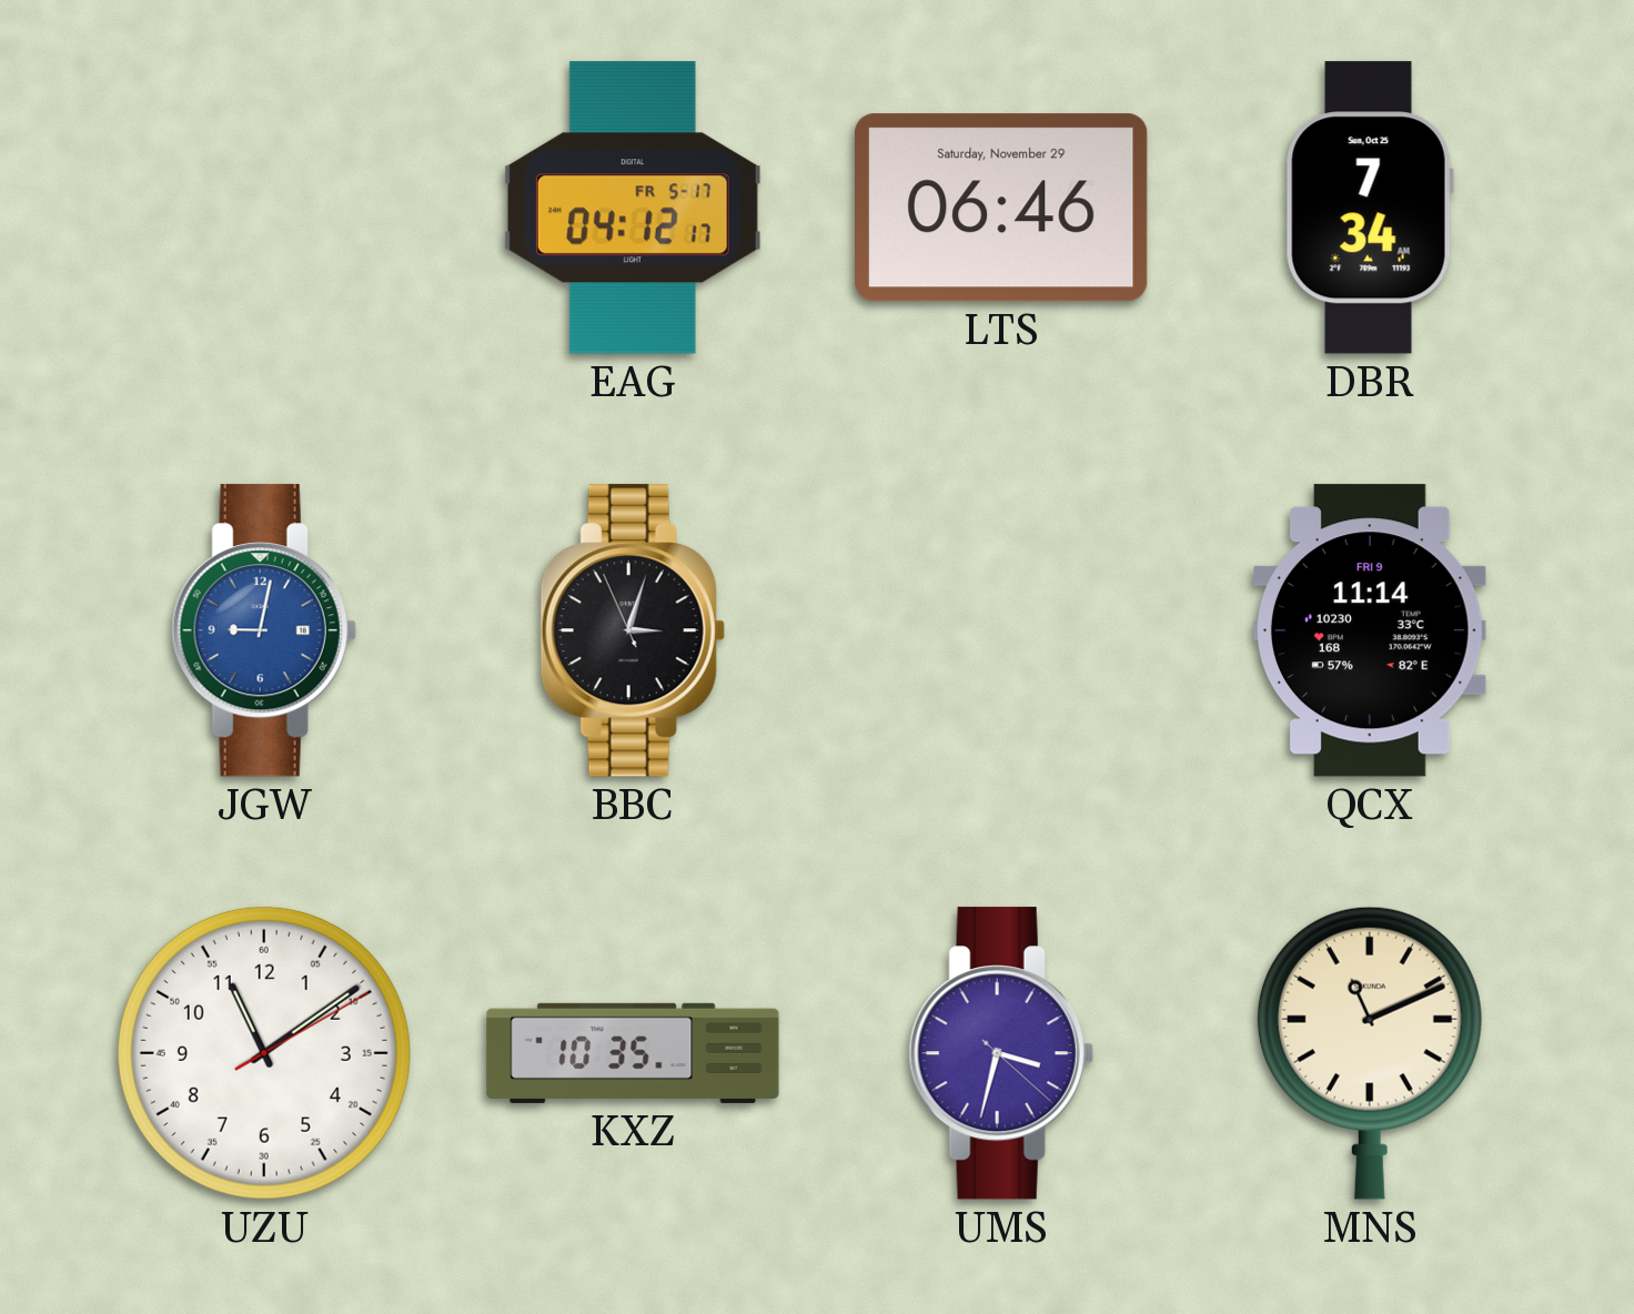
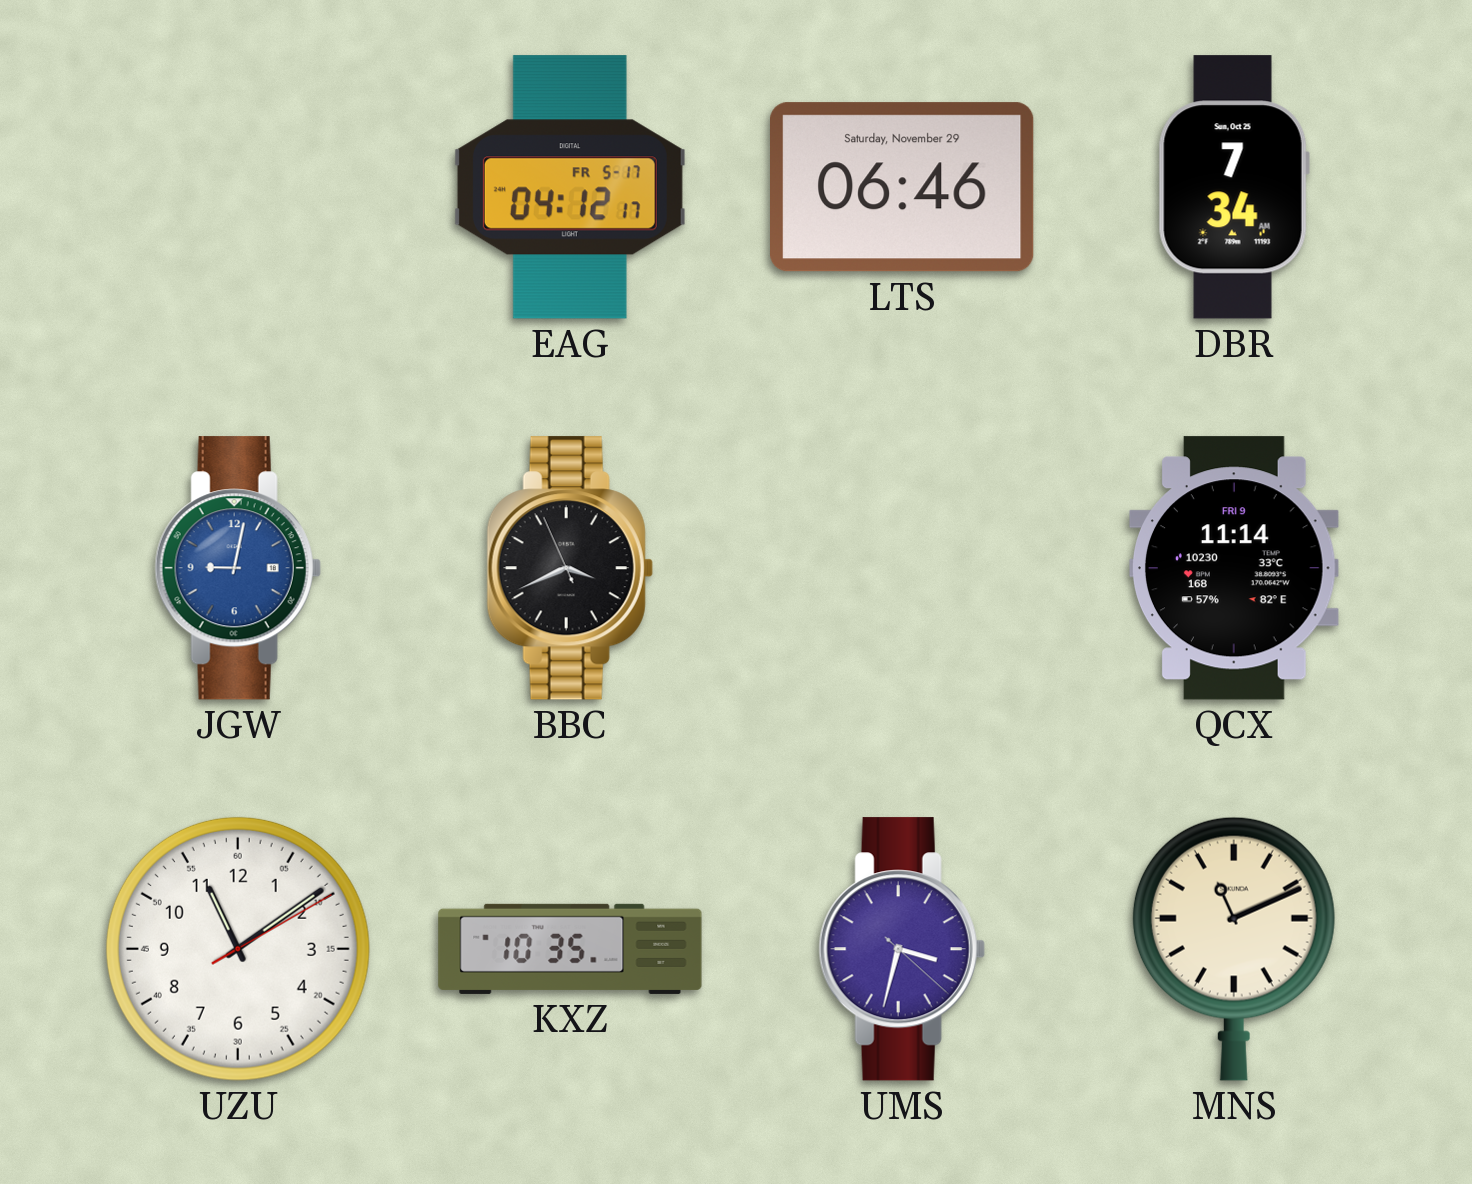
BBC: 3:02 -> 3:40
